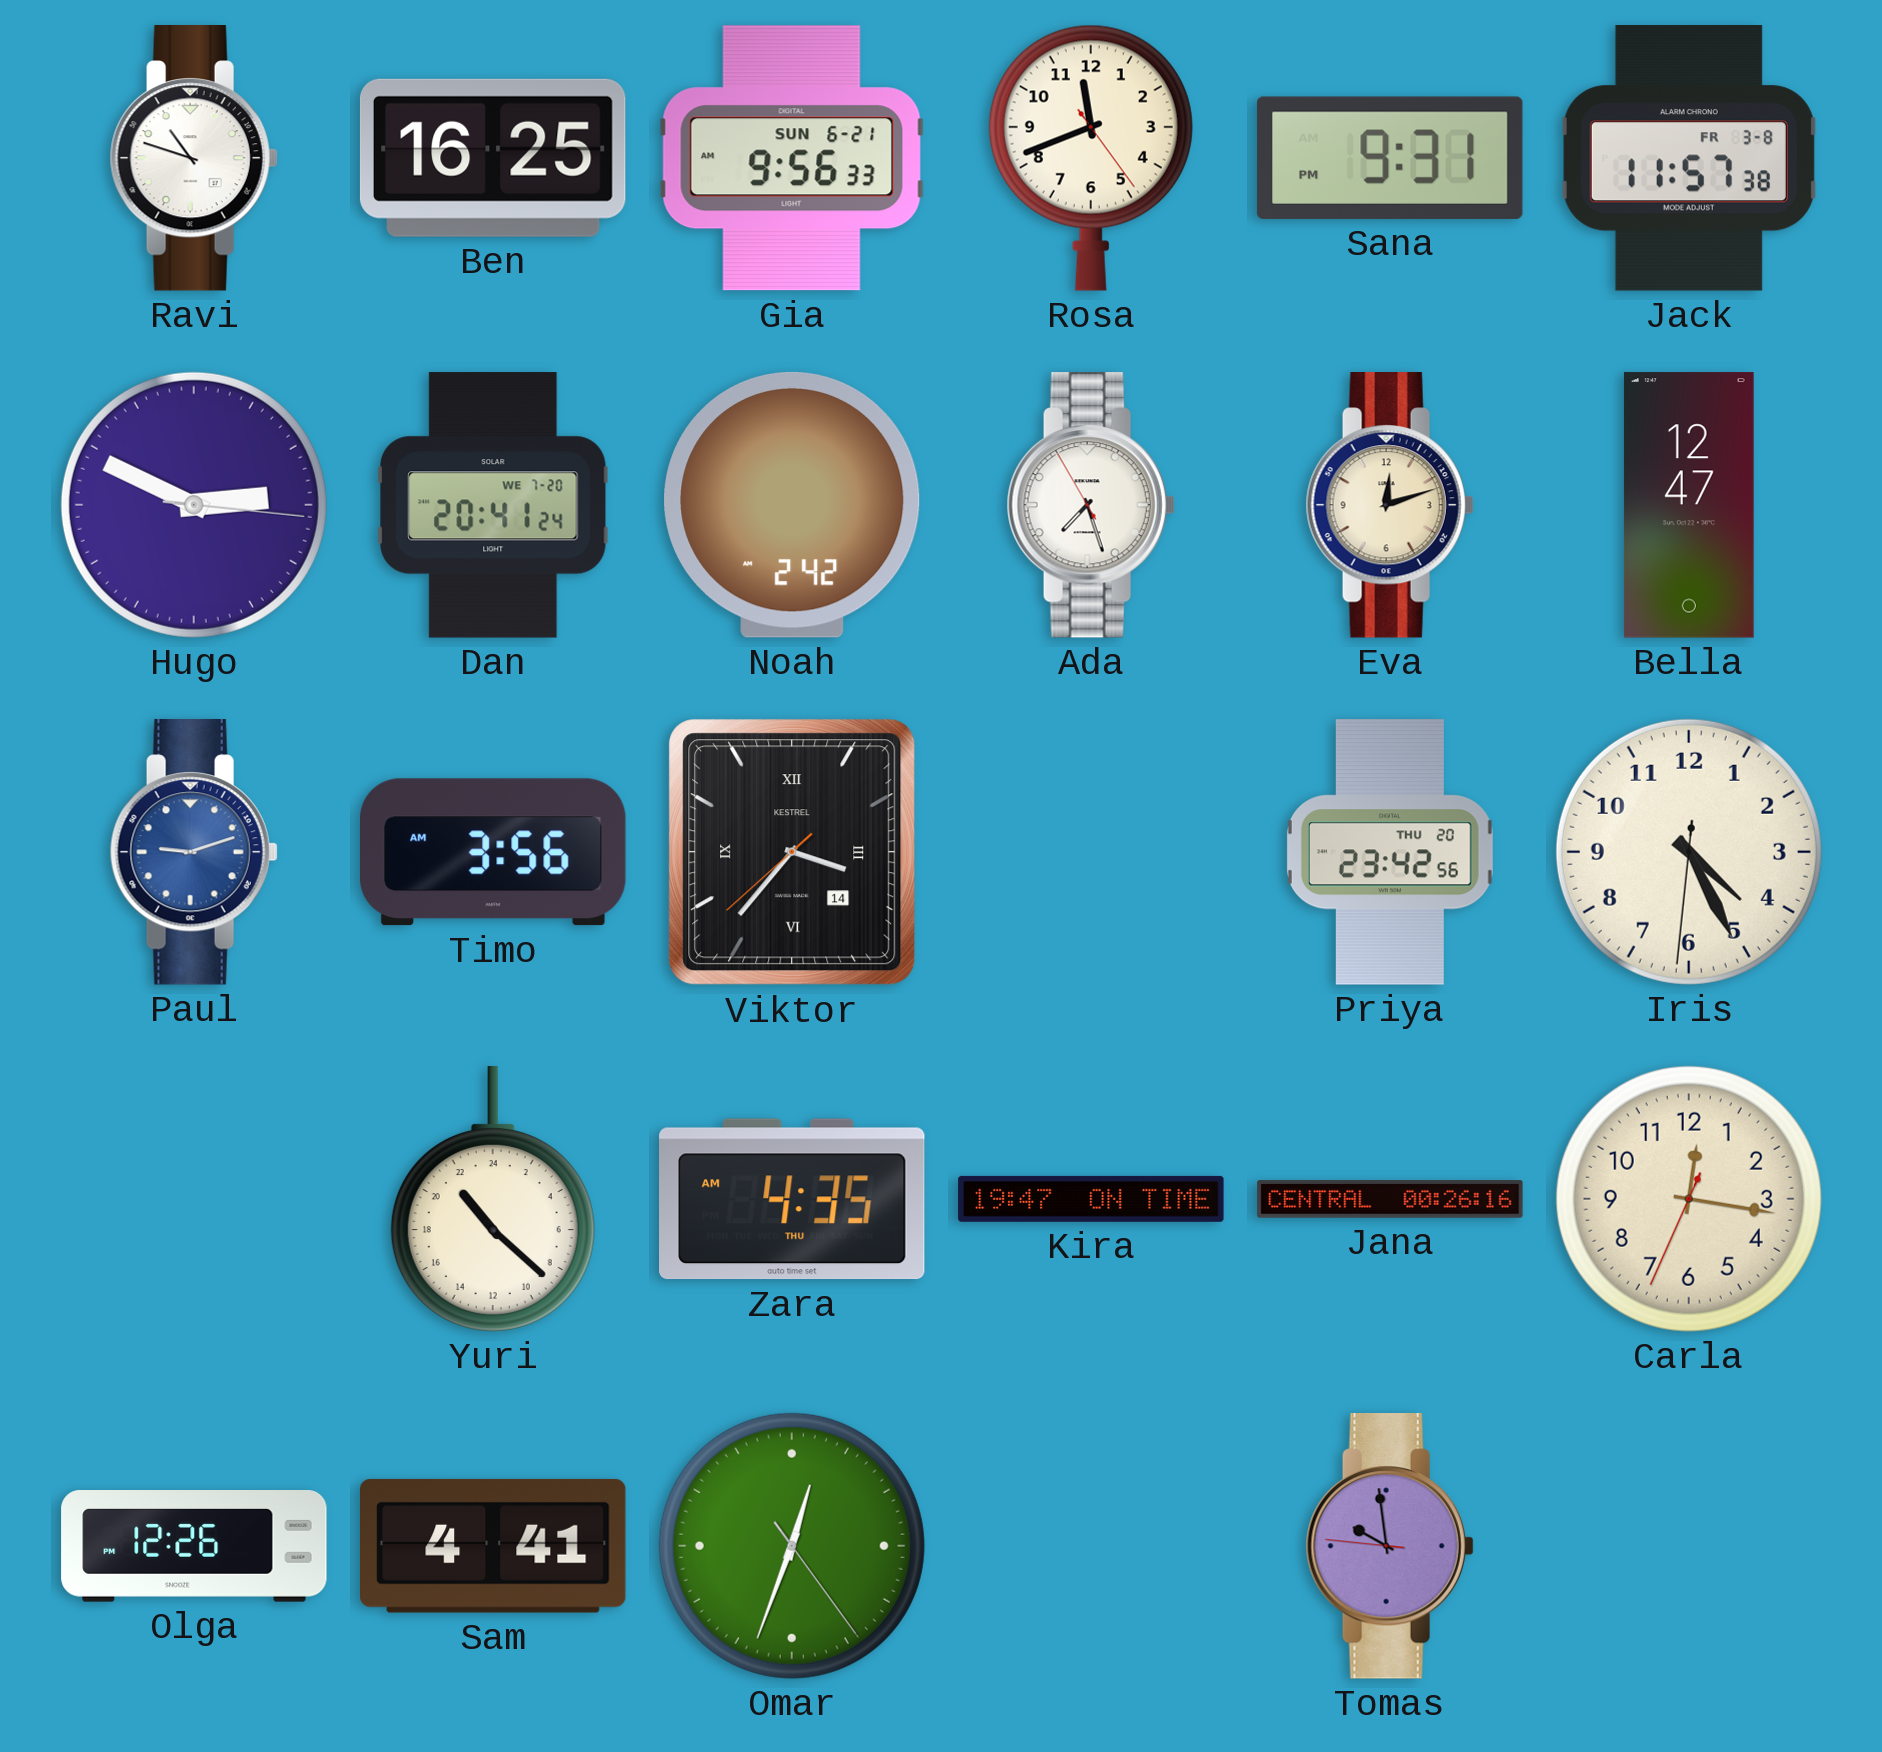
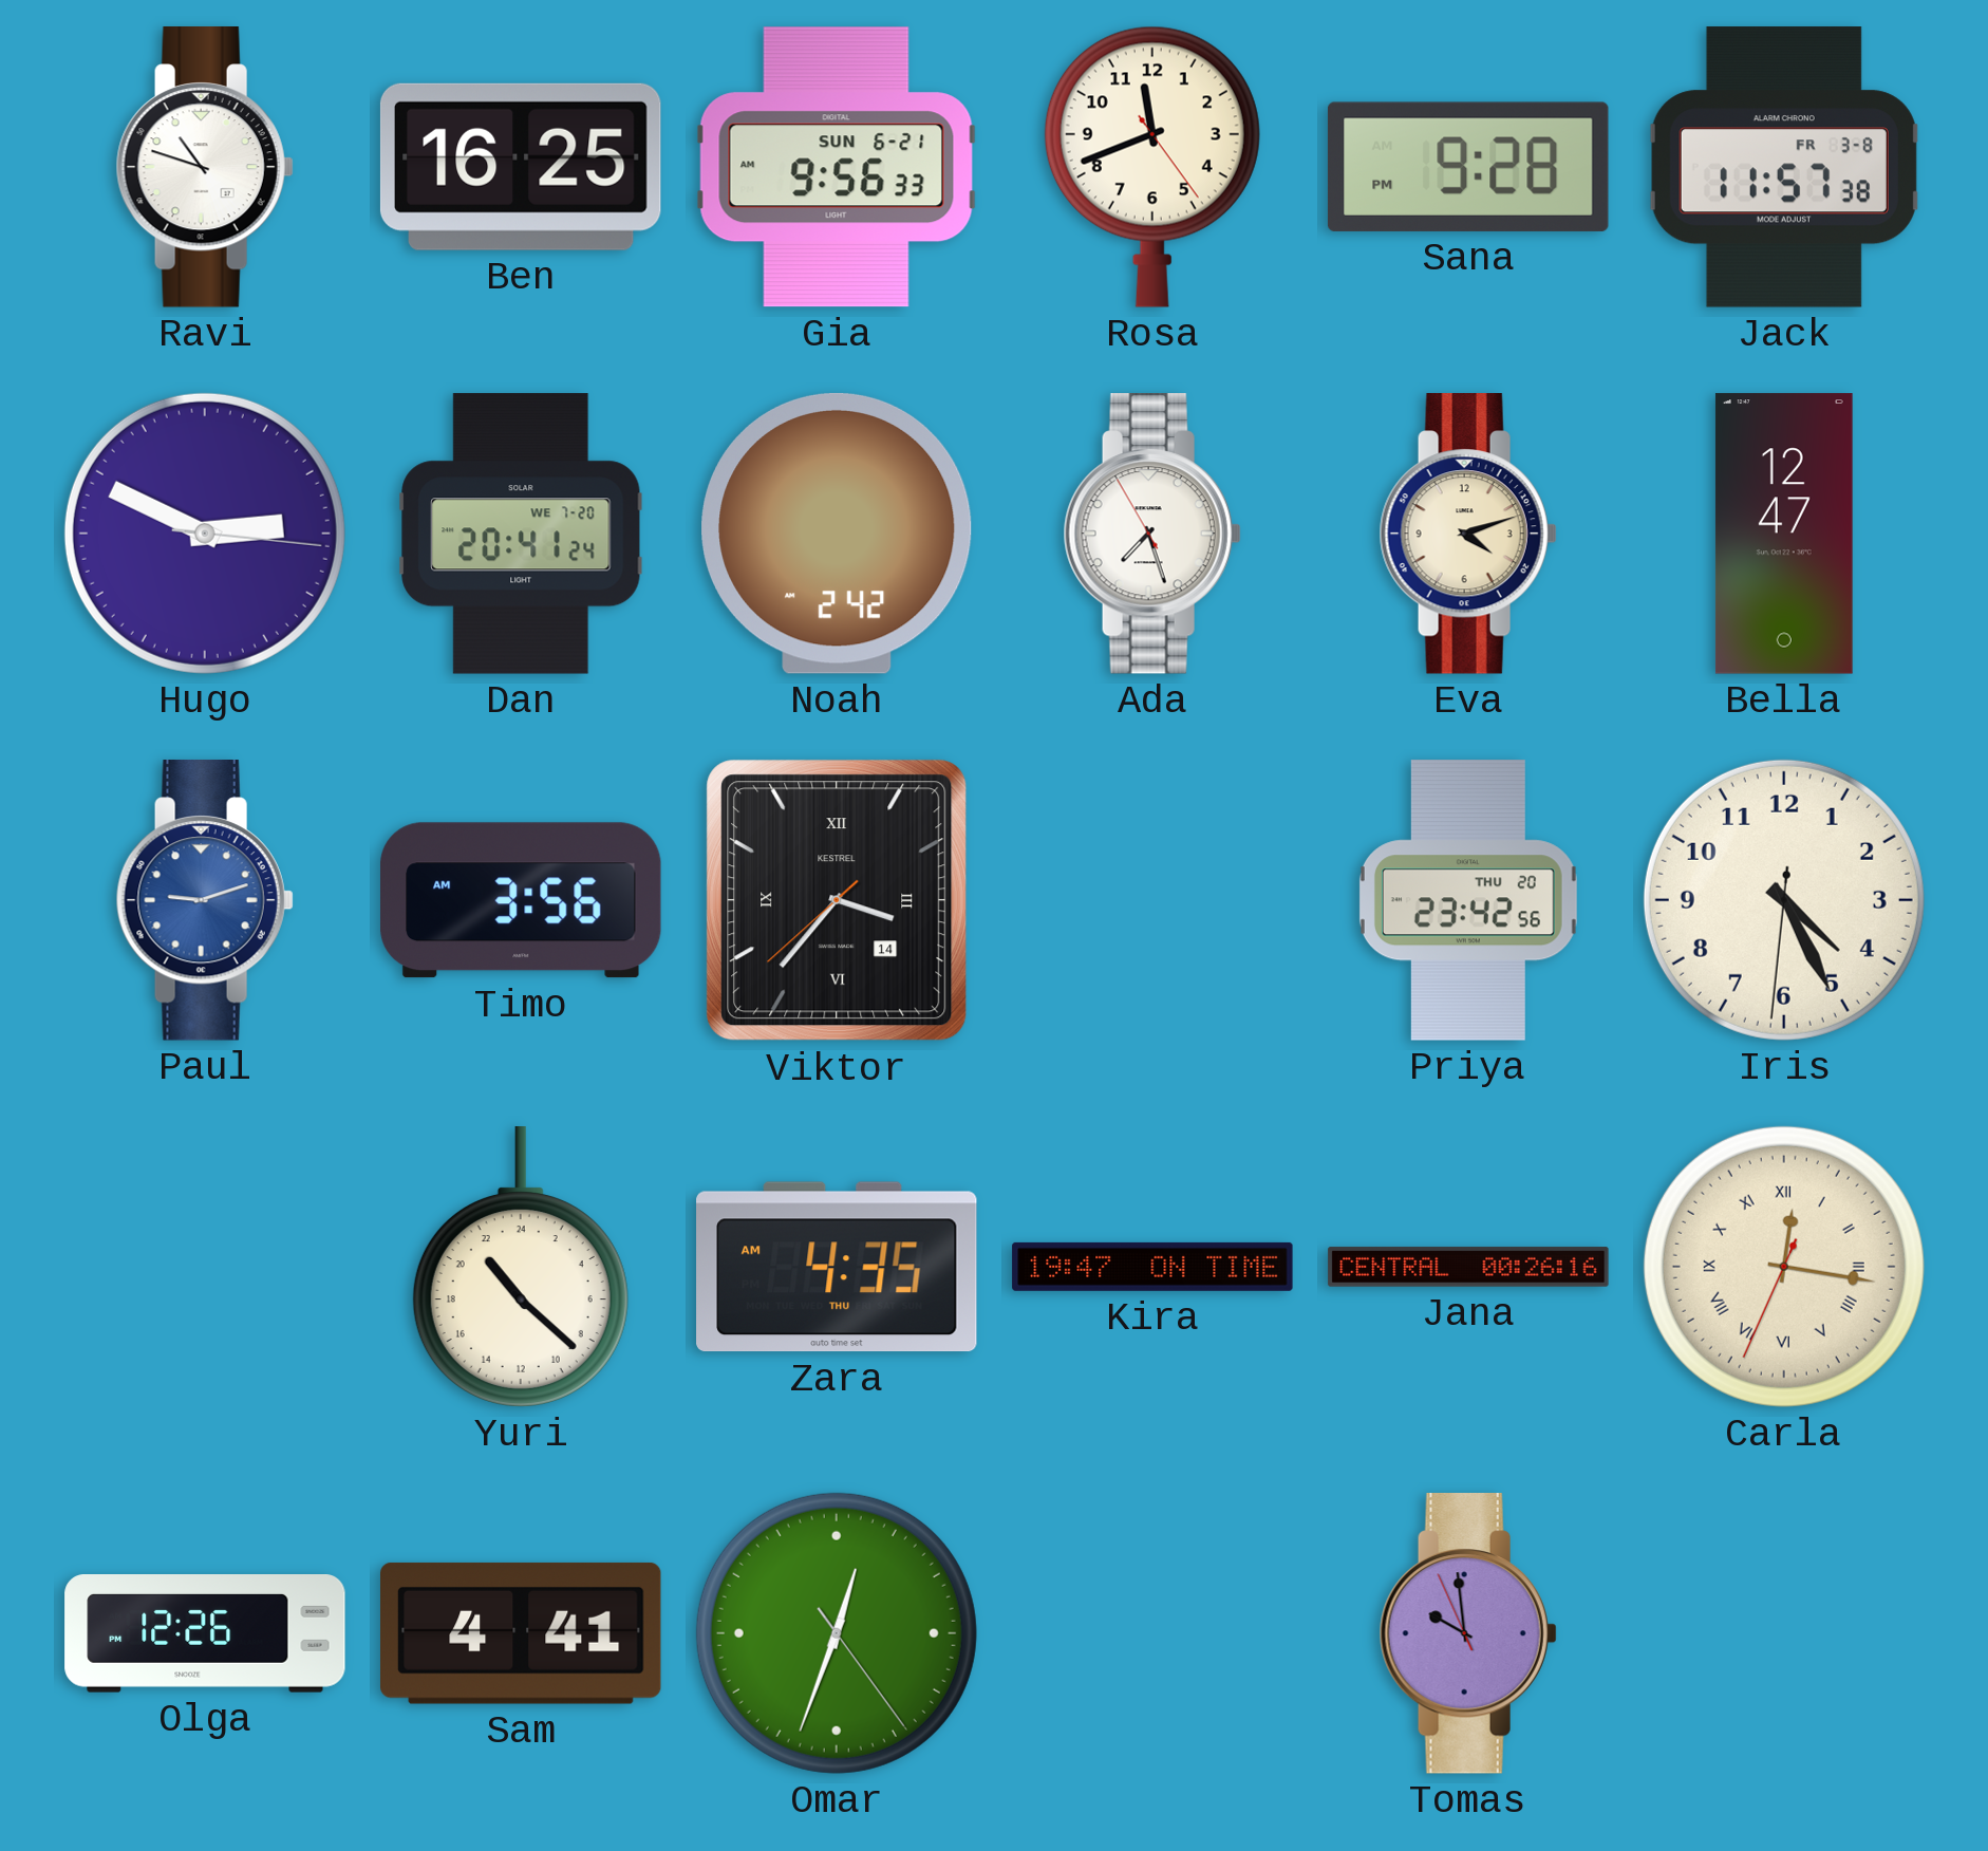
Sana: 9:31 -> 9:28
Eva: 12:12 -> 4:12
Carla numerals: Arabic -> Roman
Tomas: 9:58:46 -> 9:58:56
